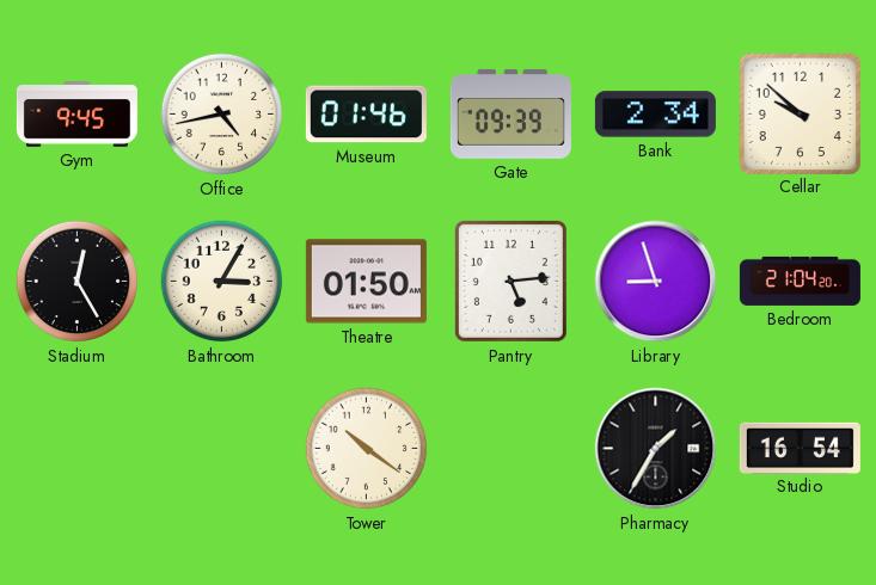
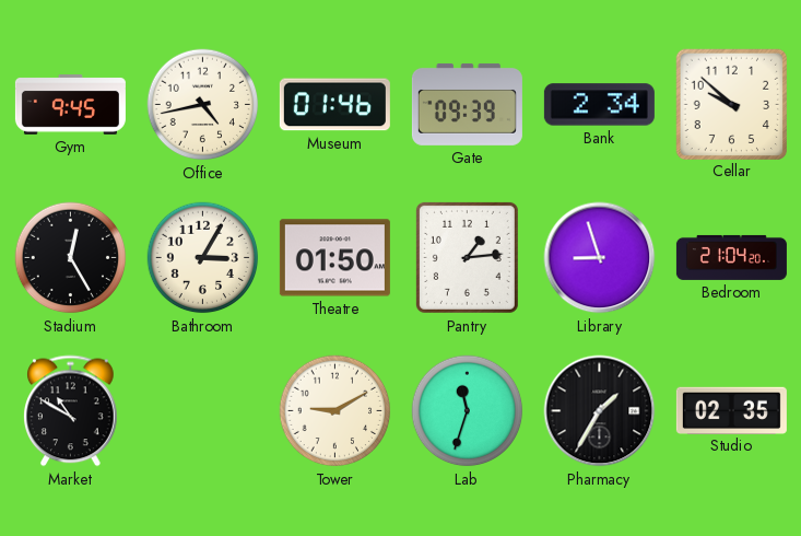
Pantry: 5:14 -> 1:14
Market: none -> 10:50
Tower: 10:21 -> 9:10
Lab: none -> 11:33
Studio: 16:54 -> 02:35
